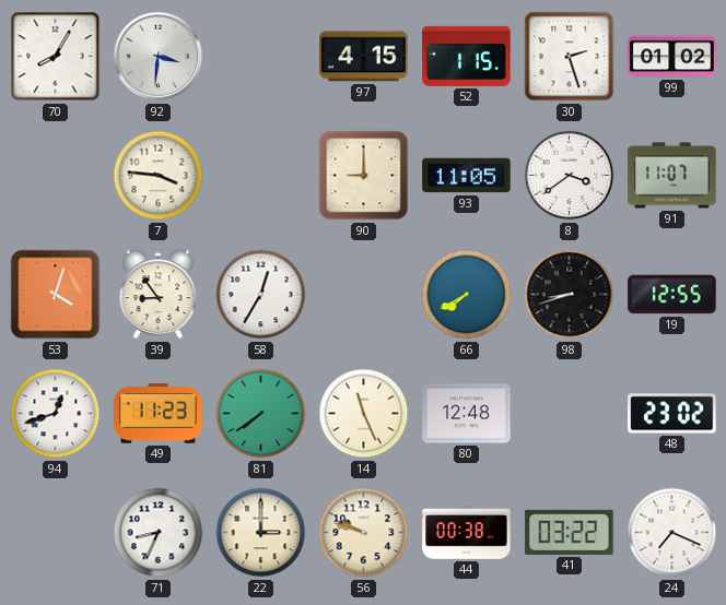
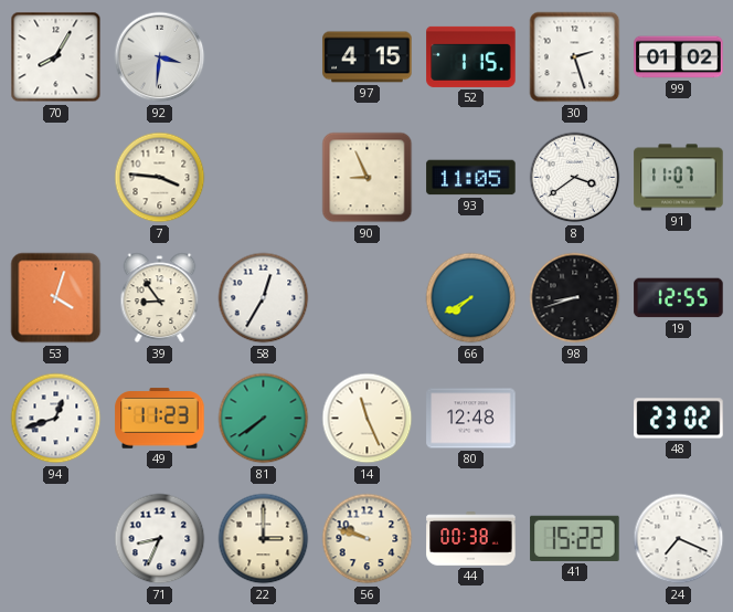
90: 9:00 -> 8:56
41: 03:22 -> 15:22
